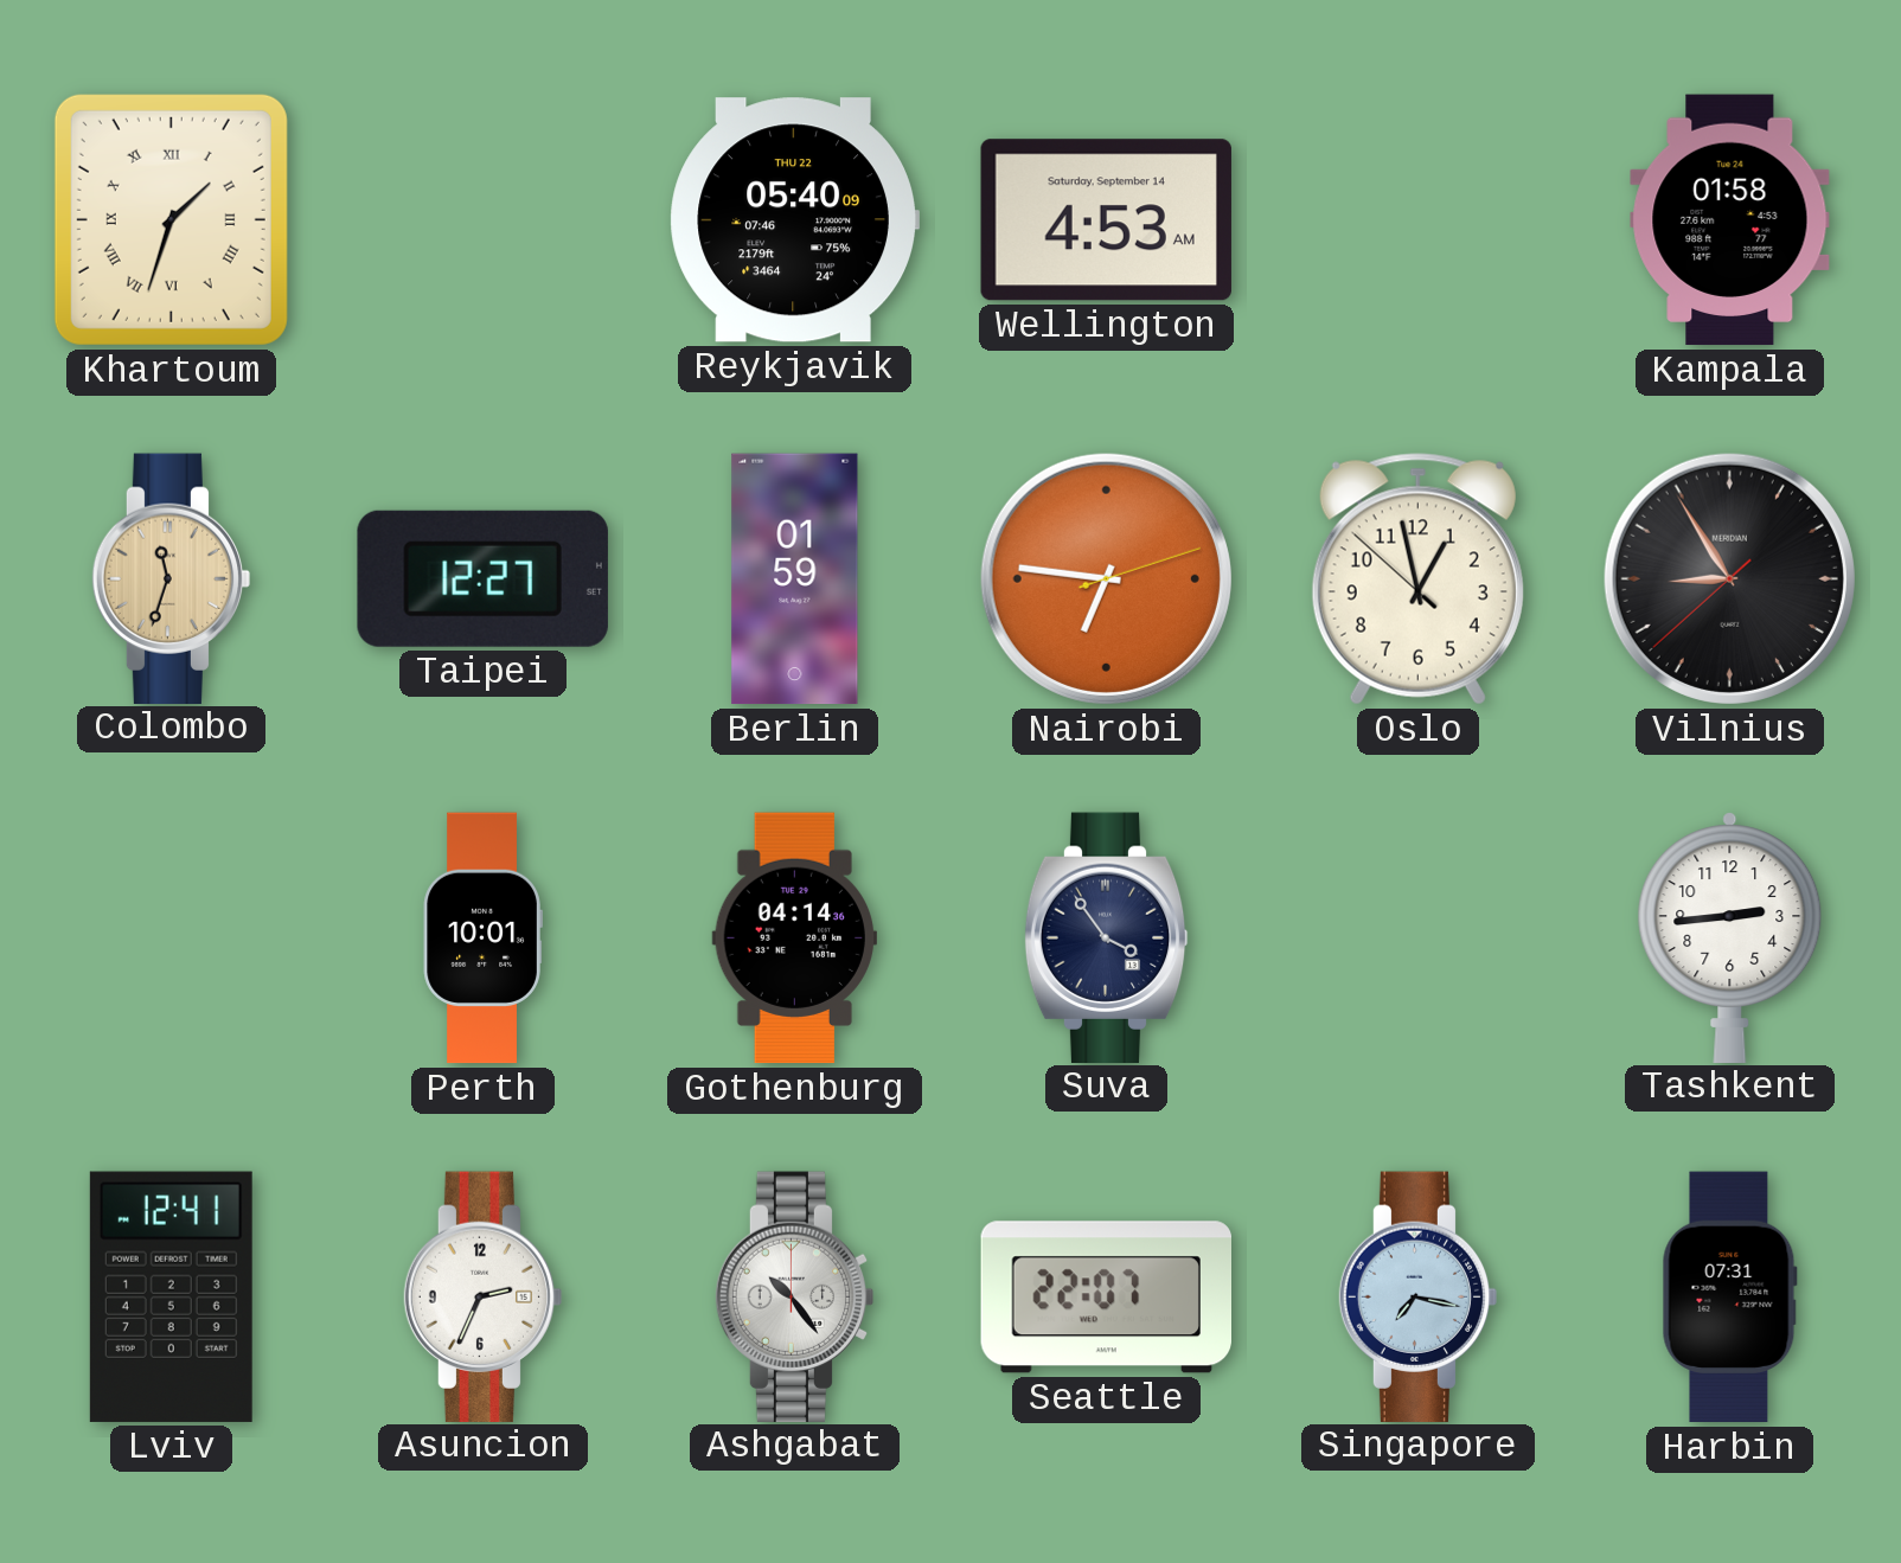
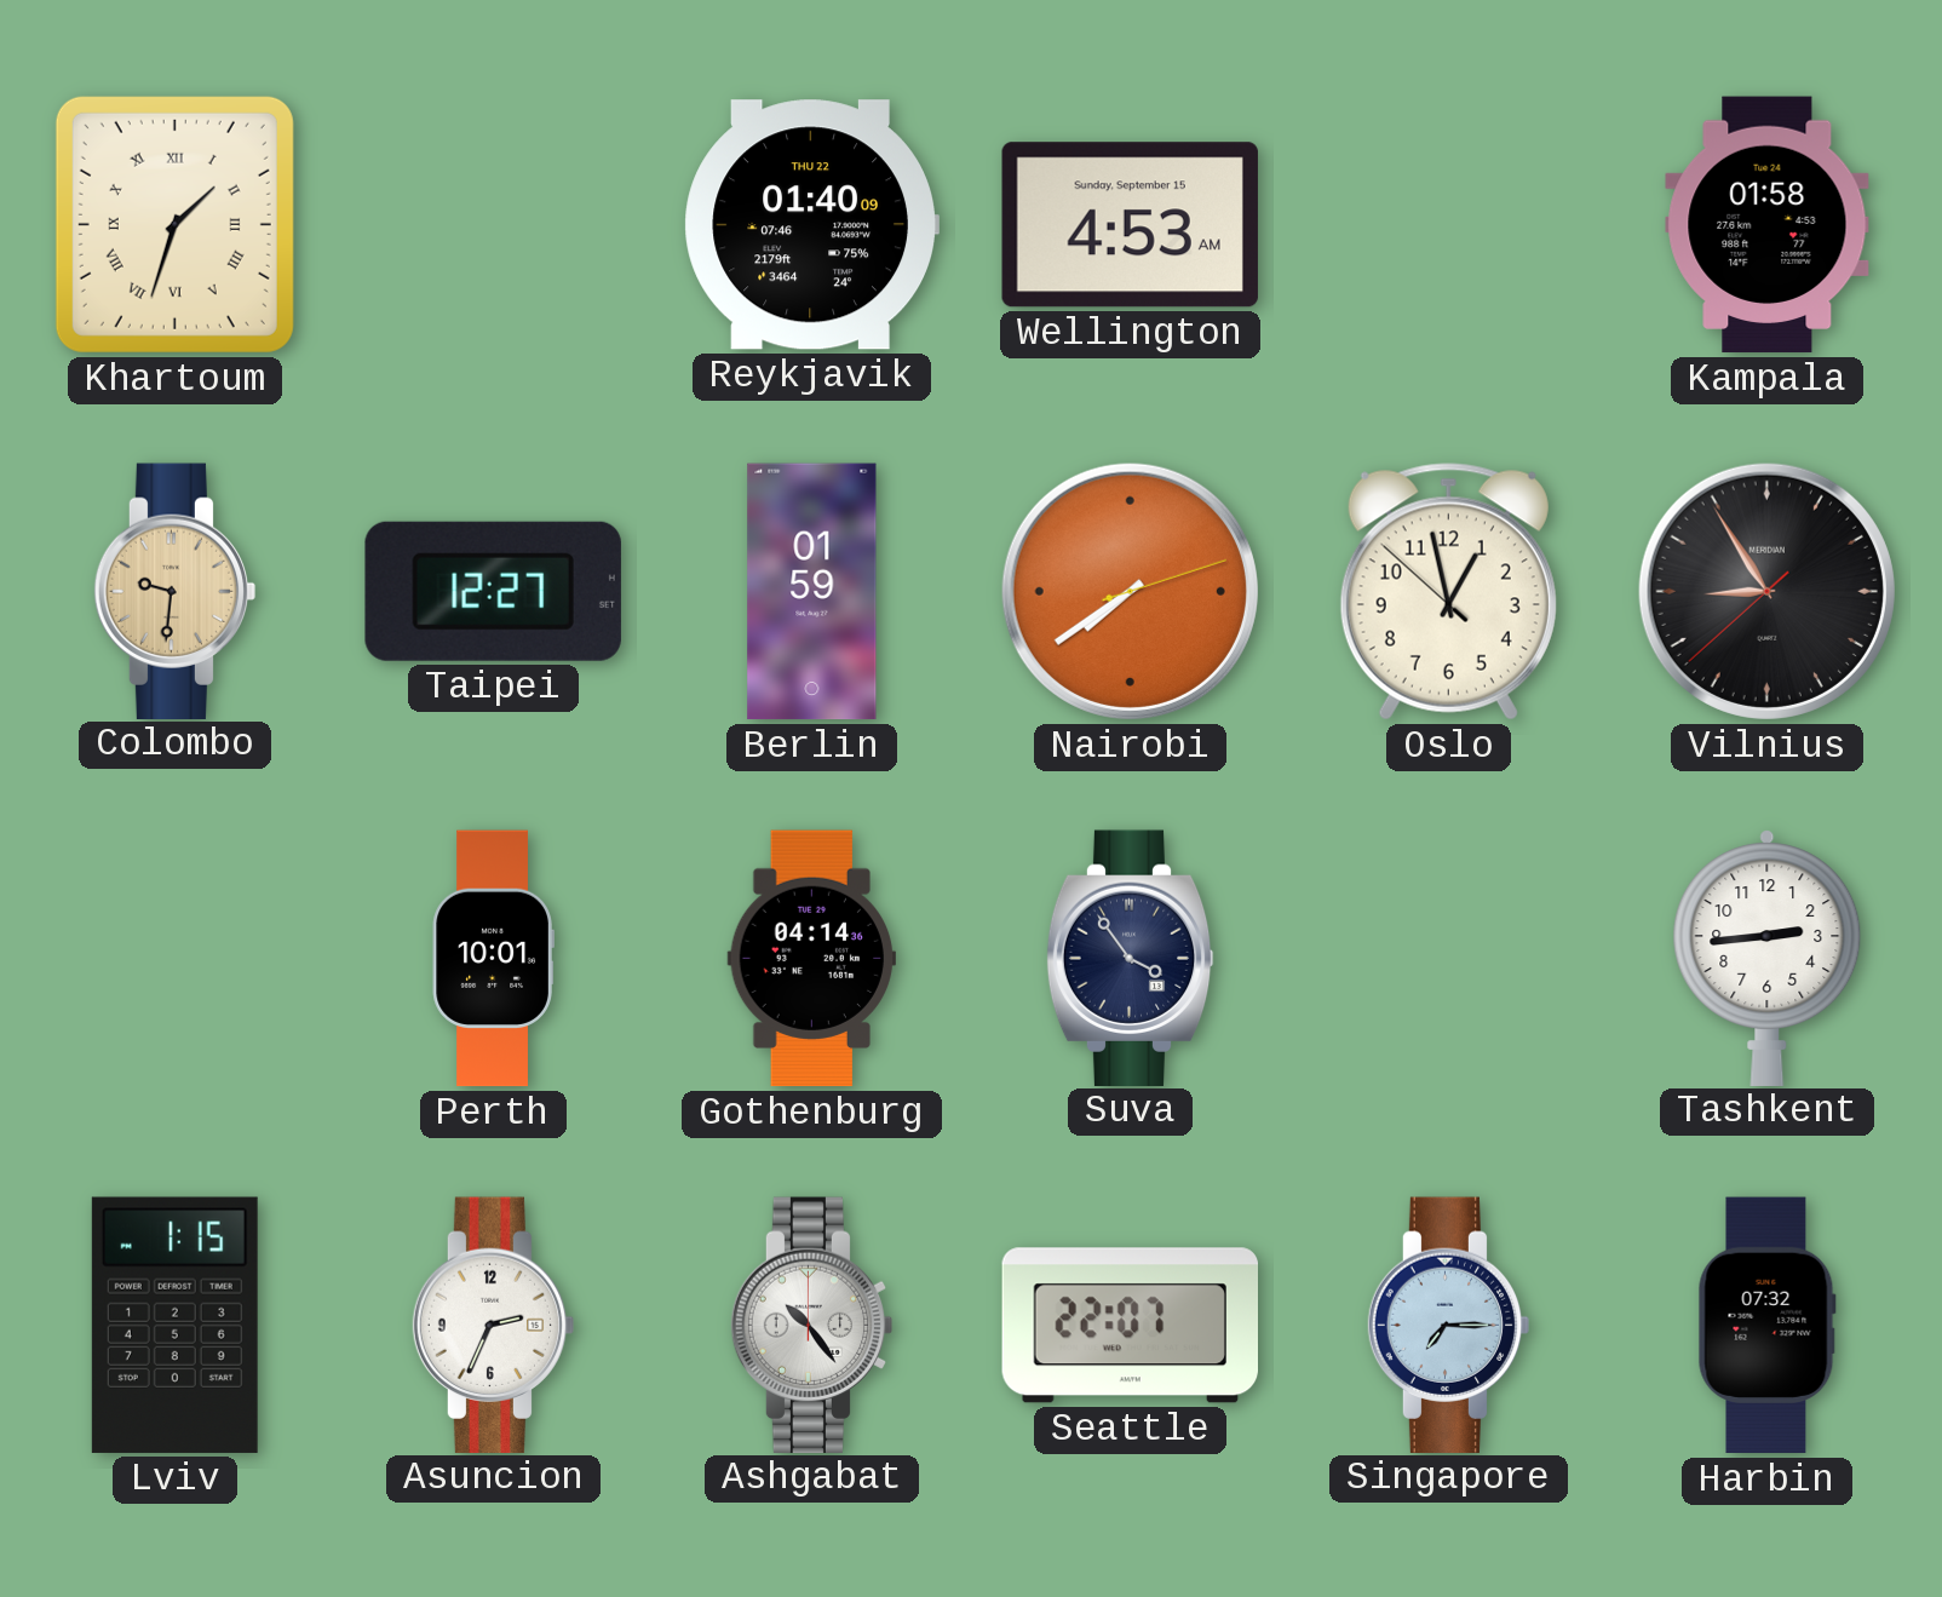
Reykjavik: 05:40 -> 01:40
Wellington date: Saturday, September 14 -> Sunday, September 15
Colombo: 11:33 -> 9:31
Nairobi: 6:46 -> 7:39
Lviv: 12:41 -> 1:15
Singapore: 7:17 -> 7:15
Harbin: 07:31 -> 07:32
